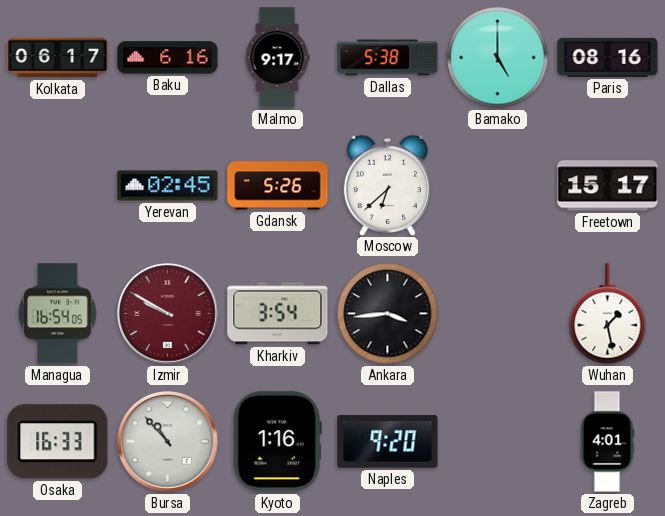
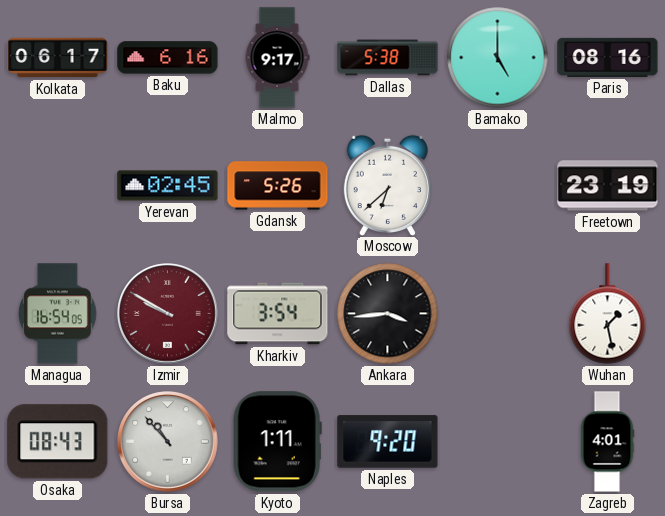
Freetown: 15:17 -> 23:19
Osaka: 16:33 -> 08:43
Kyoto: 1:16 -> 1:11
